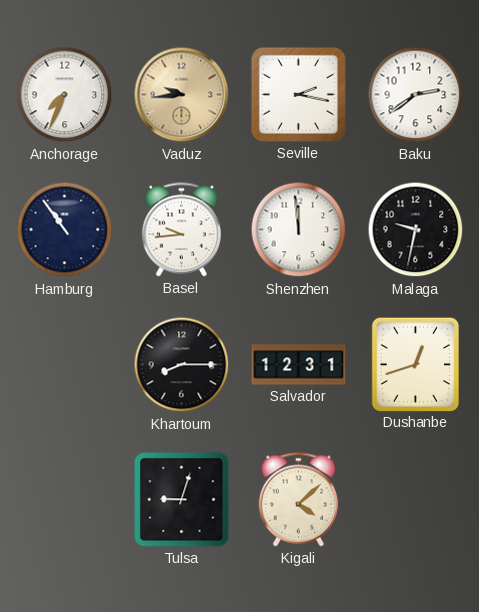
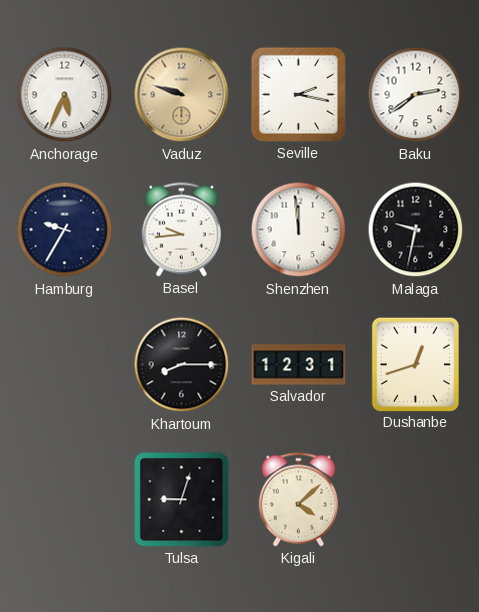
Anchorage: 7:34 -> 5:34
Vaduz: 9:44 -> 9:48
Hamburg: 10:54 -> 9:35
